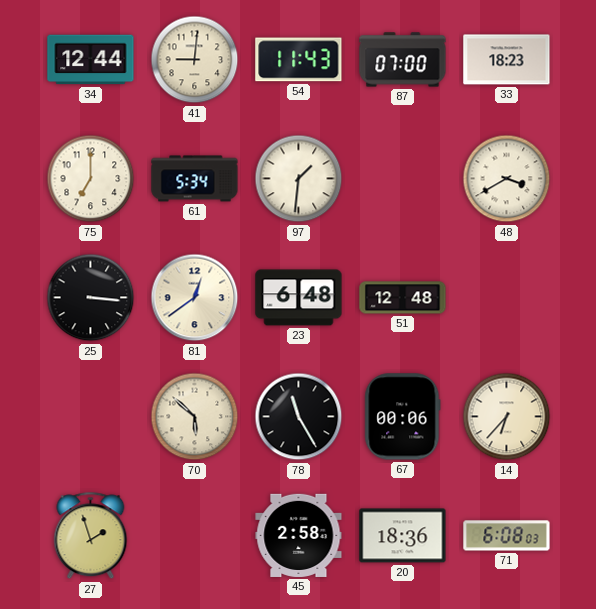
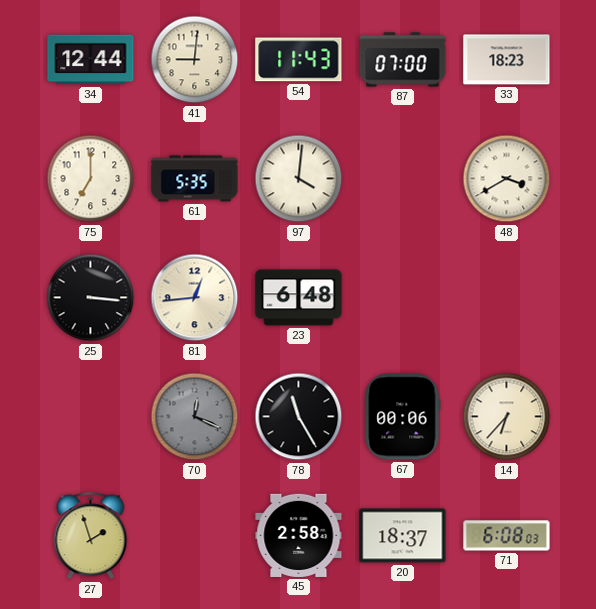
61: 5:34 -> 5:35
97: 1:31 -> 4:01
81: 12:39 -> 12:44
51: 12:48 -> none
70: 5:52 -> 12:19
70 dial: cream -> grey
20: 18:36 -> 18:37
